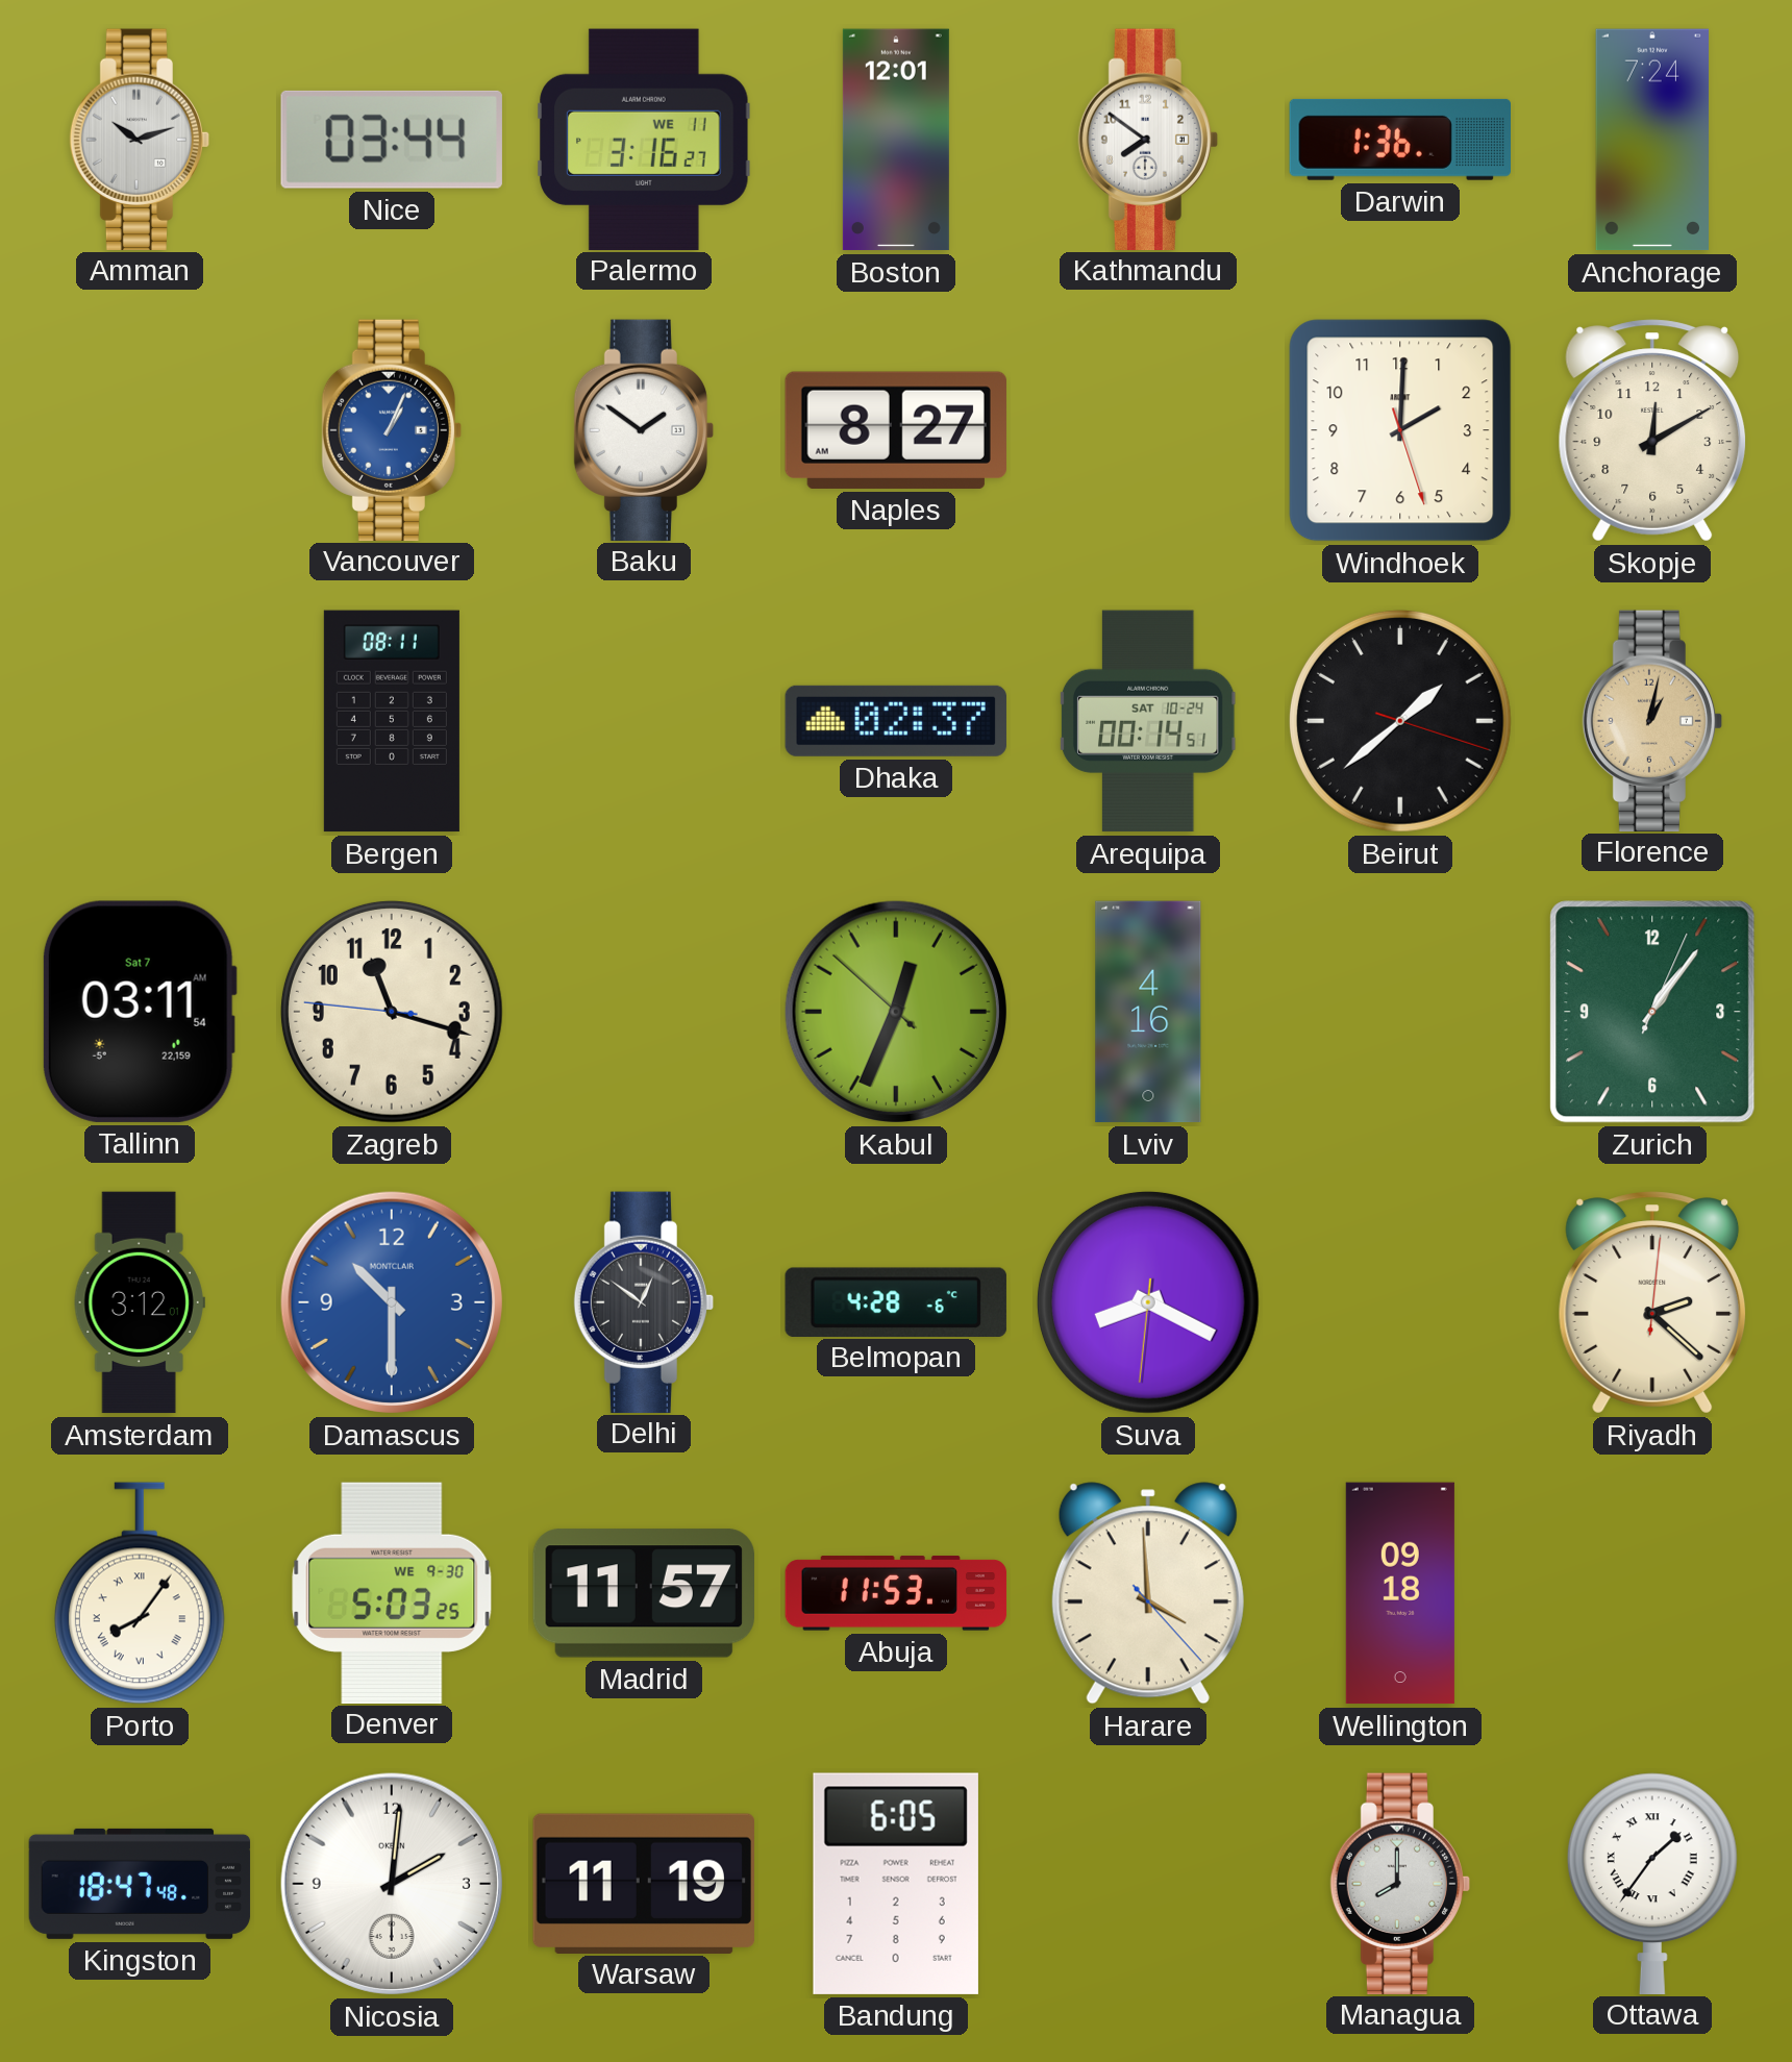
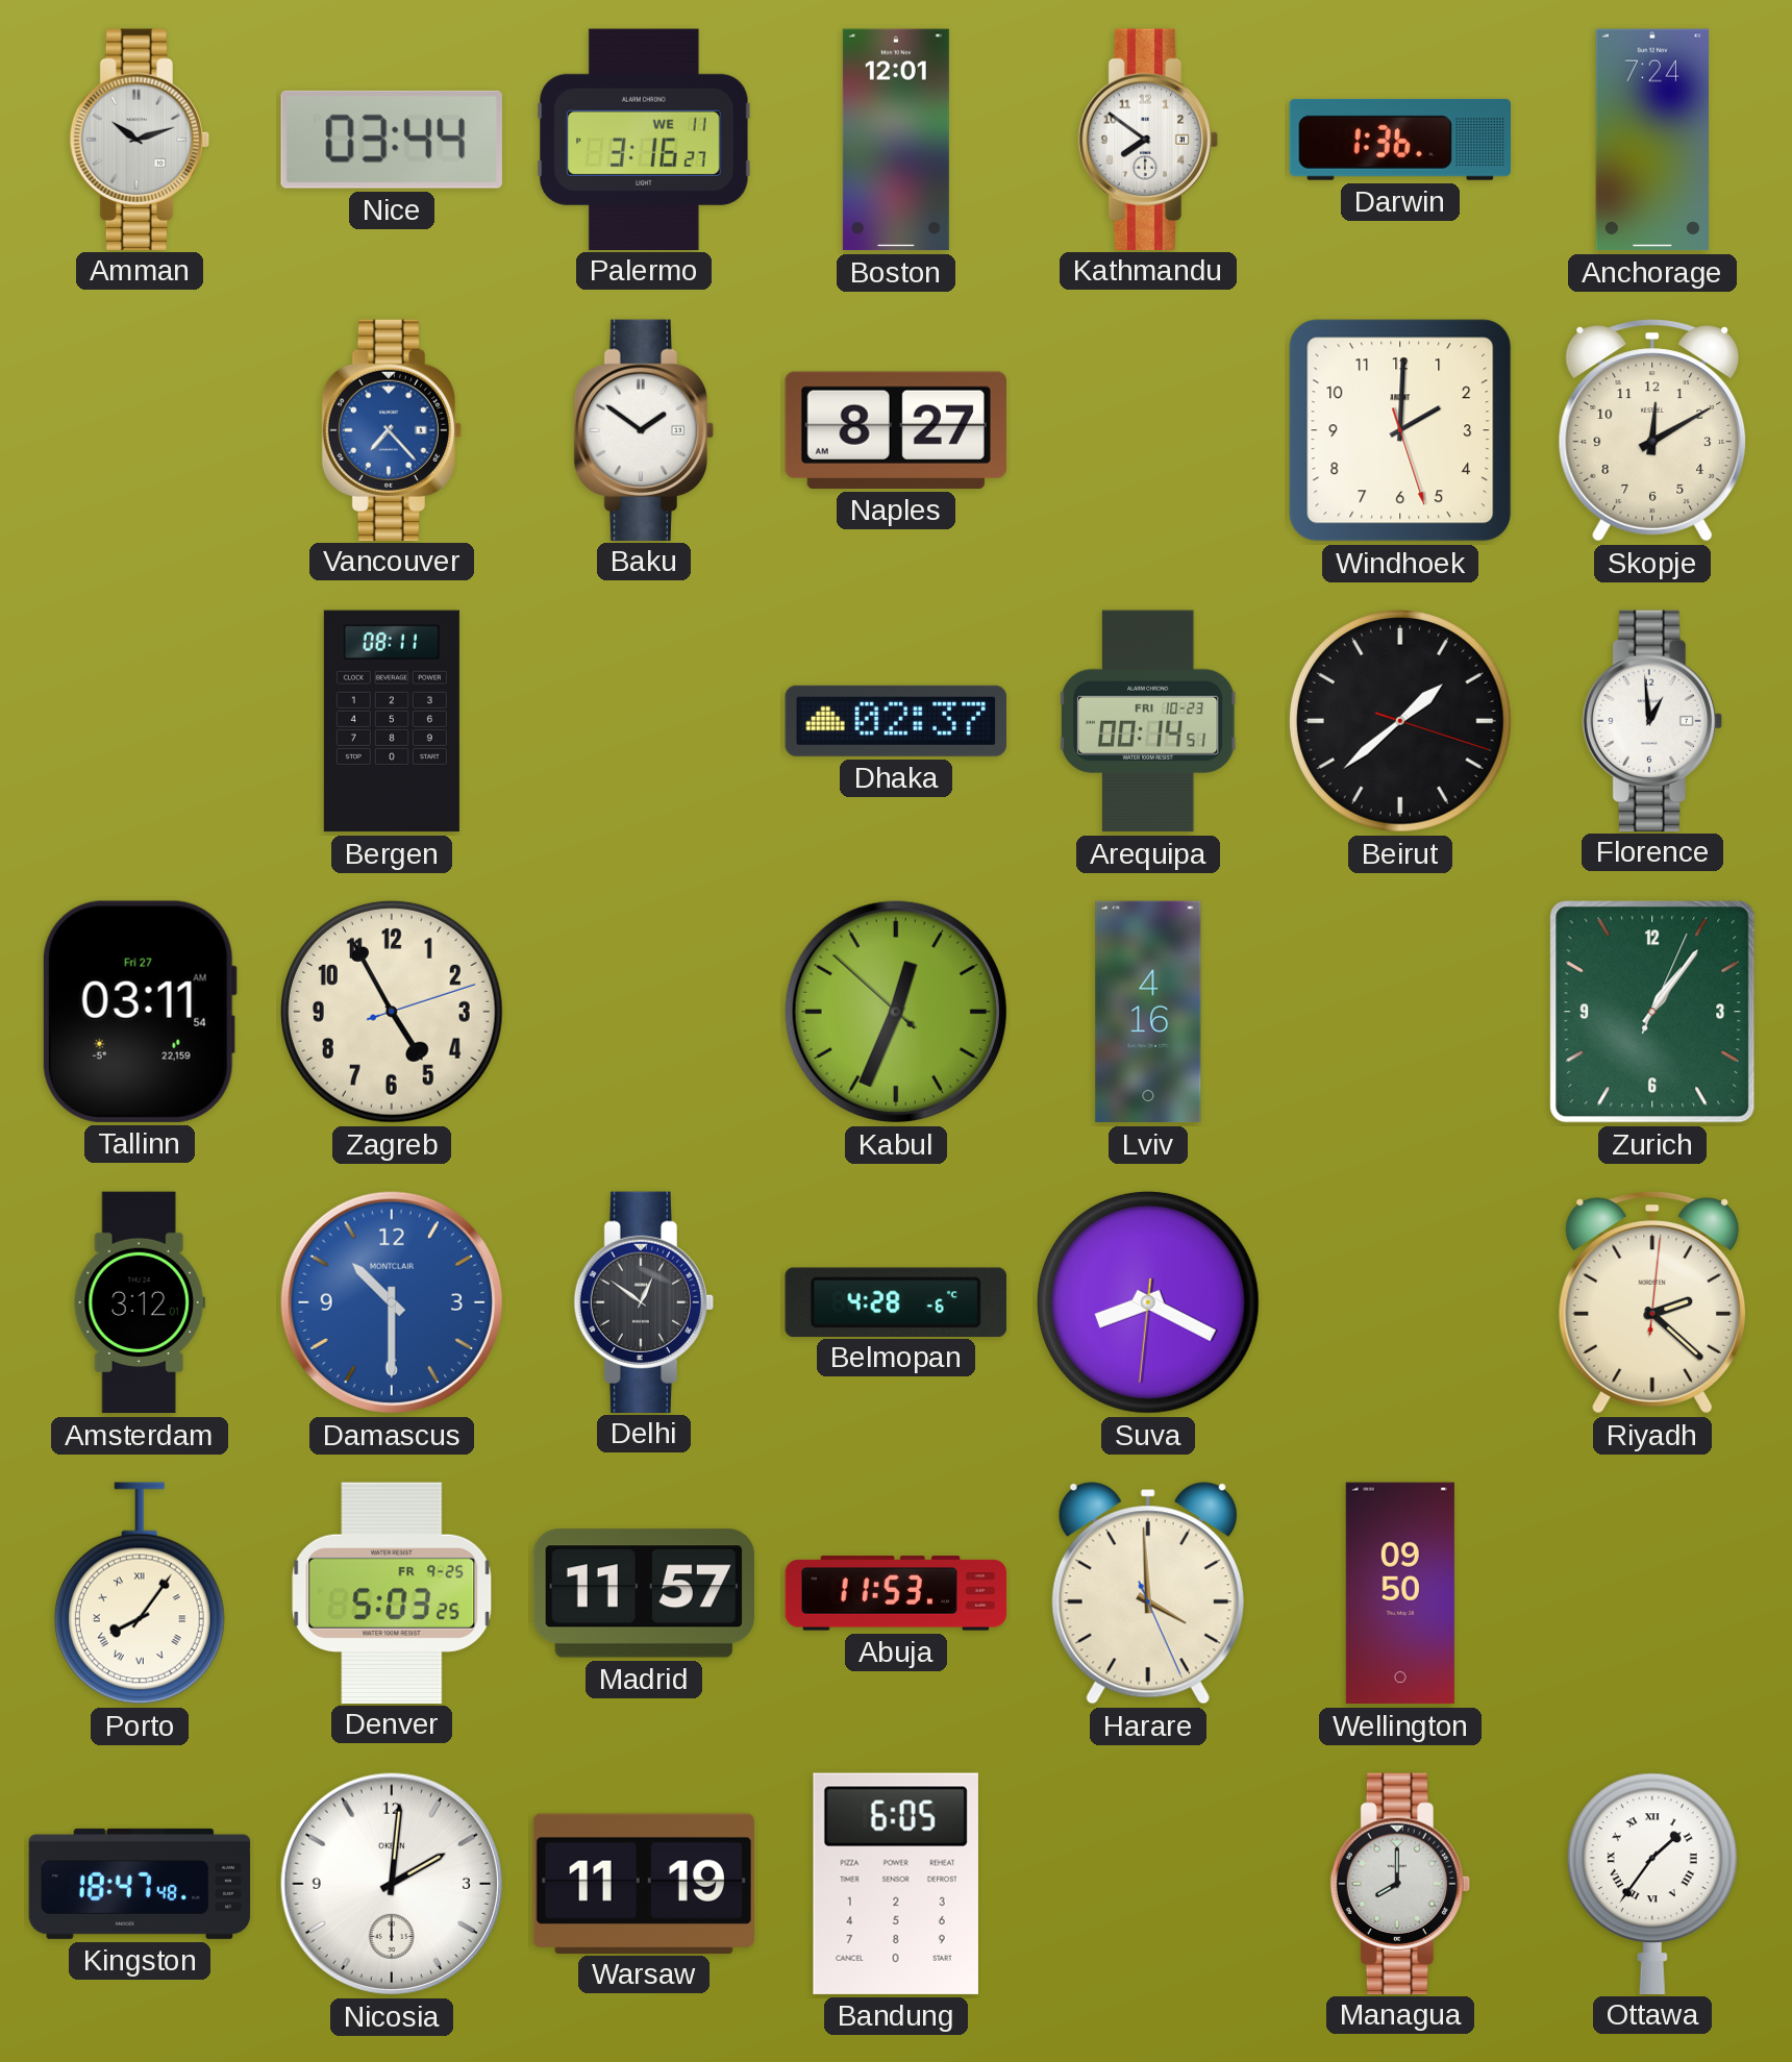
Vancouver: 1:04 -> 7:23
Arequipa date: SAT 10-24 -> FRI 10-23
Florence: 1:02 -> 12:59
Florence dial: champagne -> white
Tallinn date: Sat 7 -> Fri 27
Zagreb: 11:17 -> 4:55
Denver date: WE 9-30 -> FR 9-25
Harare: 3:59:23 -> 3:59:26
Wellington: 09:18 -> 09:50
